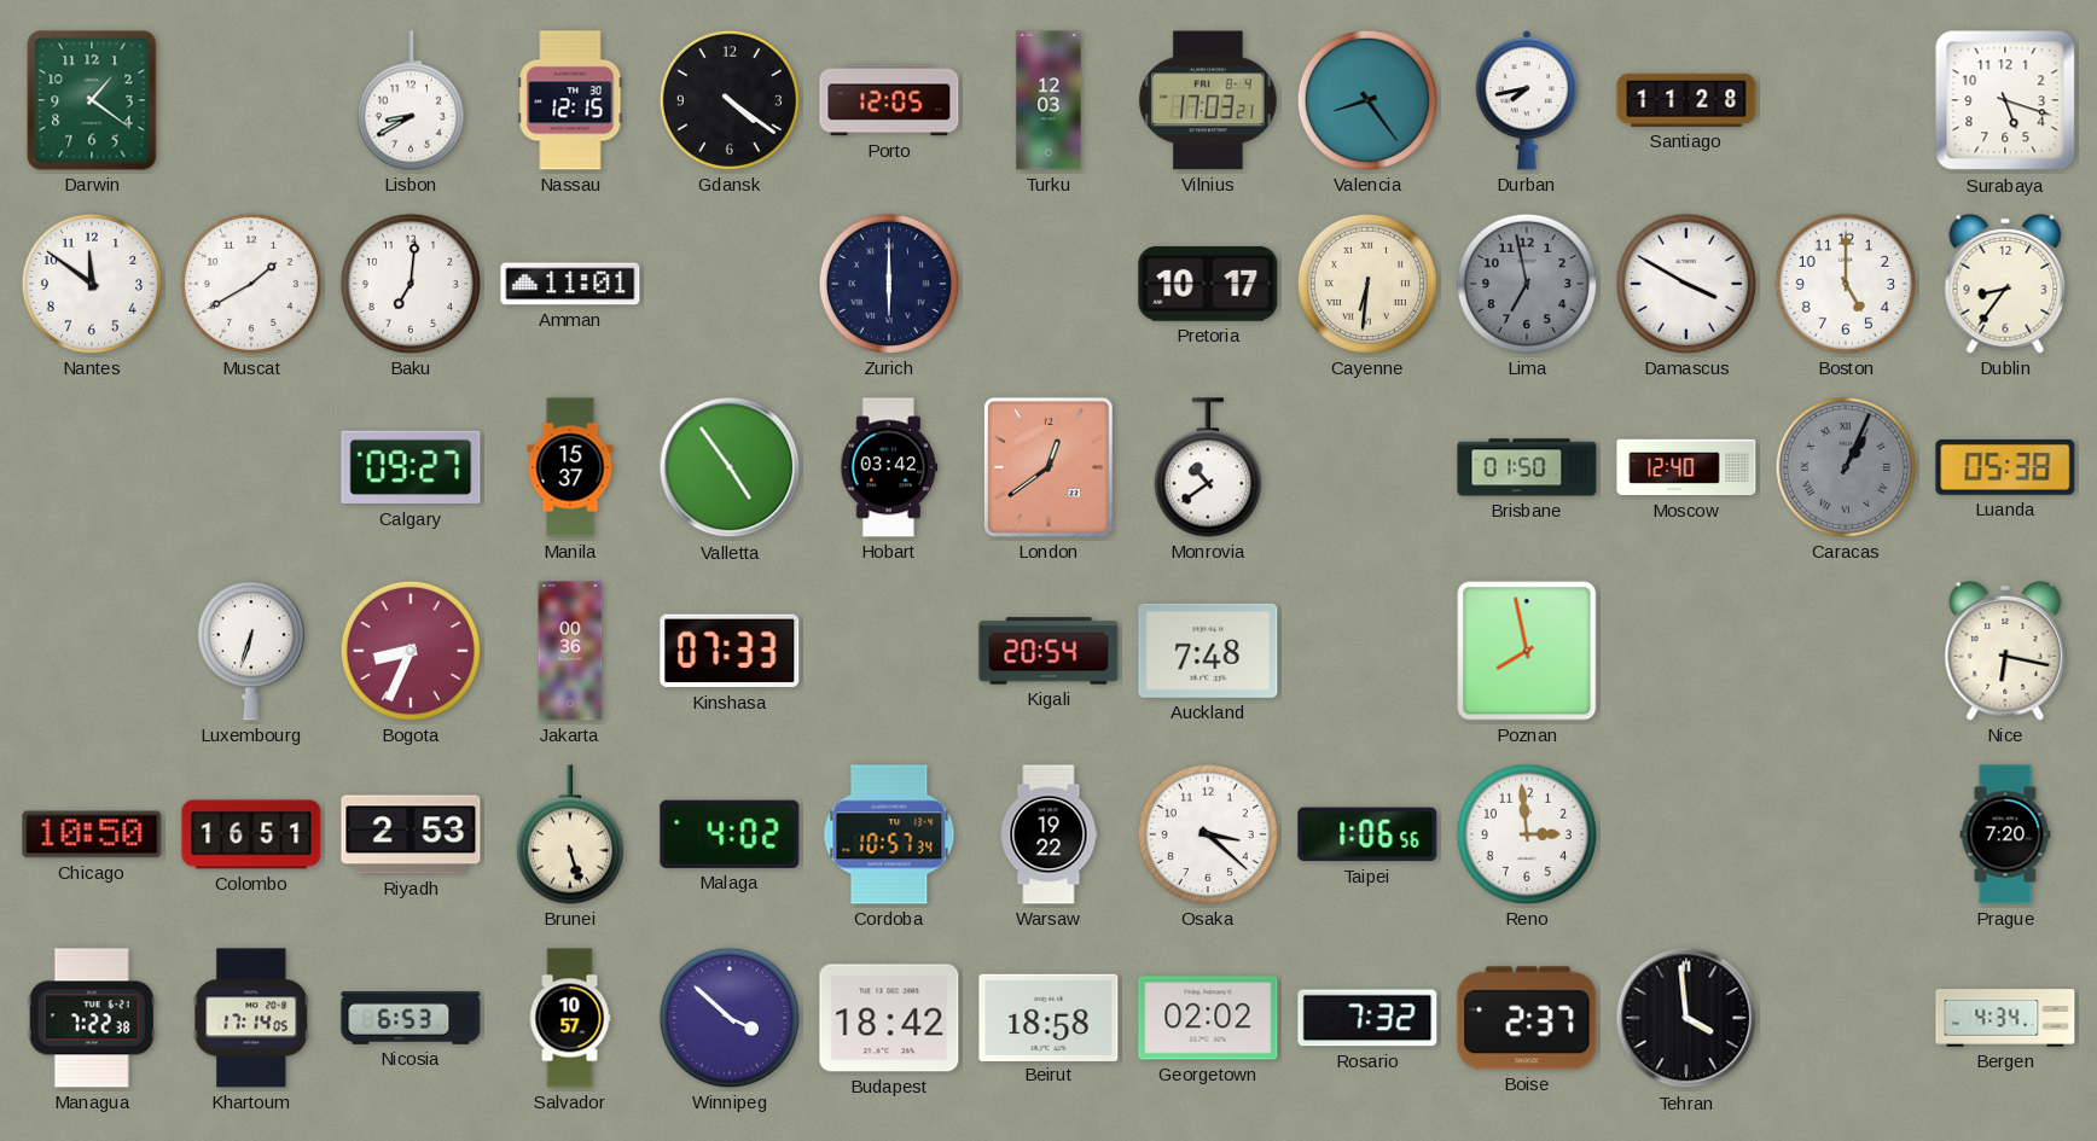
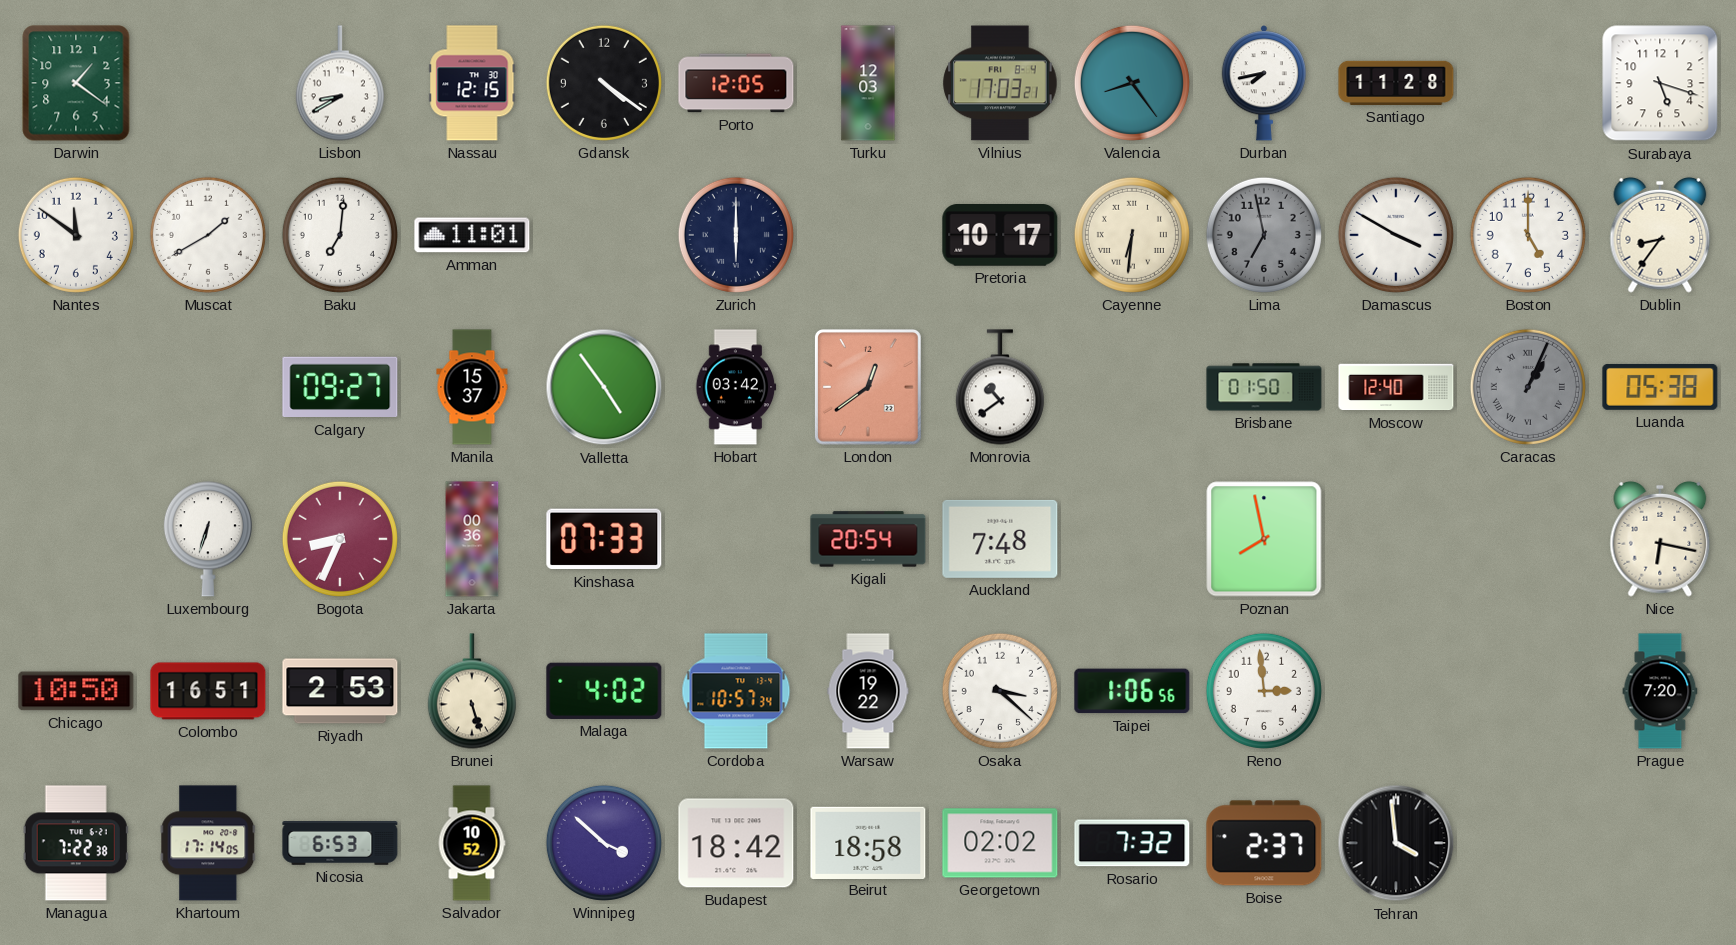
Salvador: 10:57 -> 10:52
Bergen: 4:34 -> none
